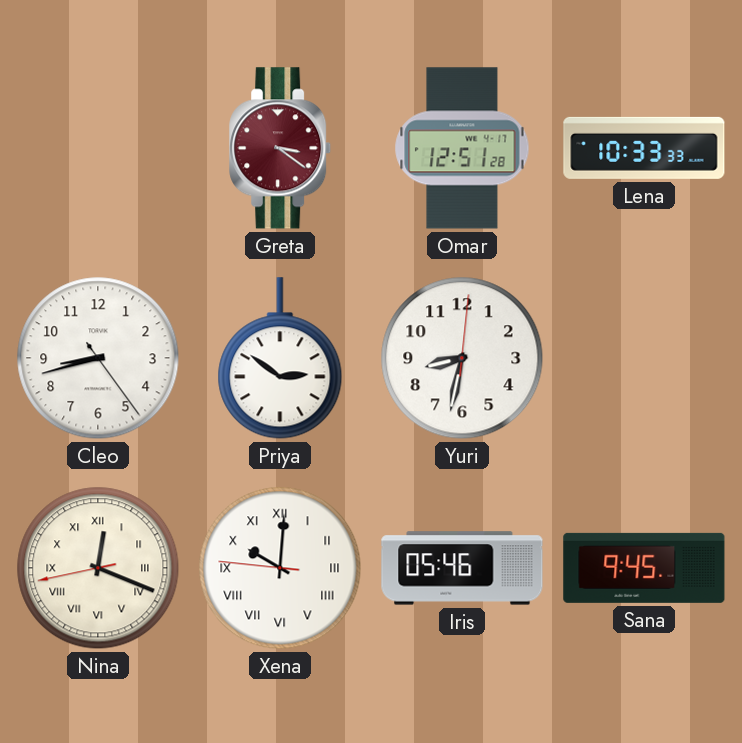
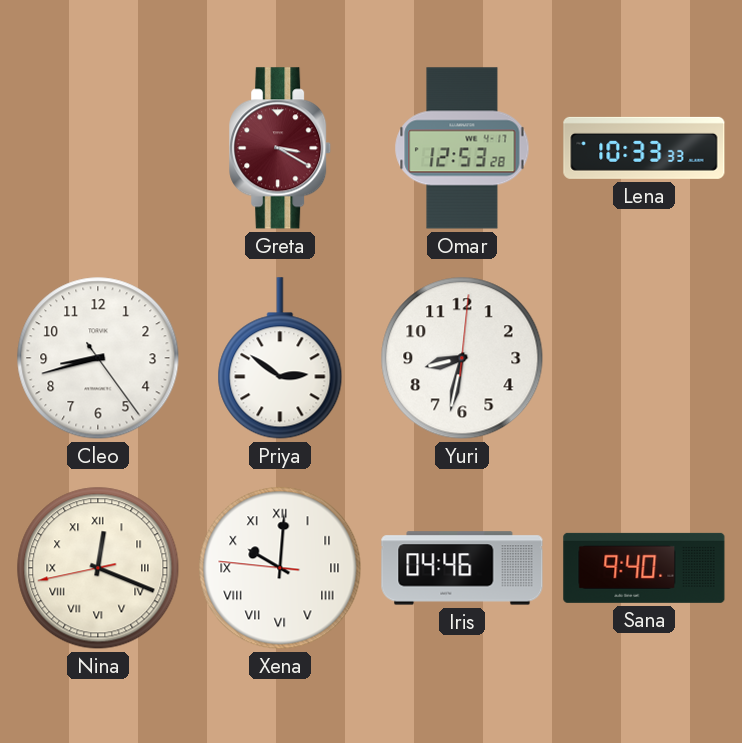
Greta: 3:21 -> 3:20
Omar: 12:51 -> 12:53
Iris: 05:46 -> 04:46
Sana: 9:45 -> 9:40
